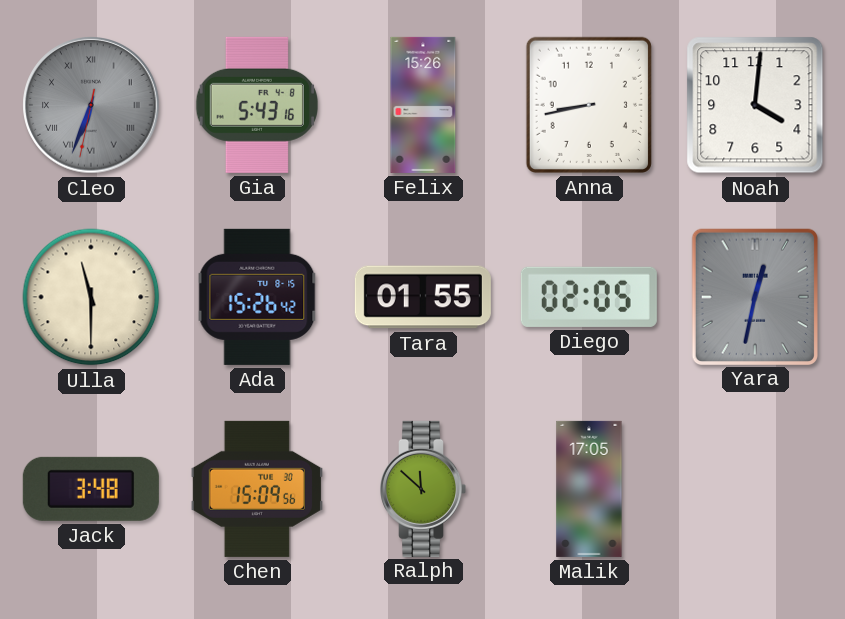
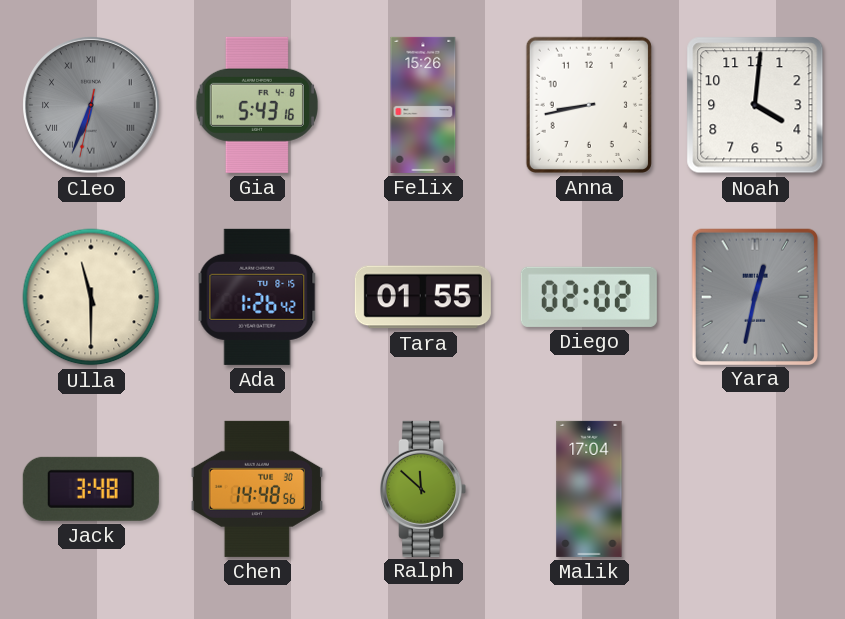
Ada: 15:26 -> 1:26
Diego: 02:05 -> 02:02
Chen: 15:09 -> 14:48
Malik: 17:05 -> 17:04
